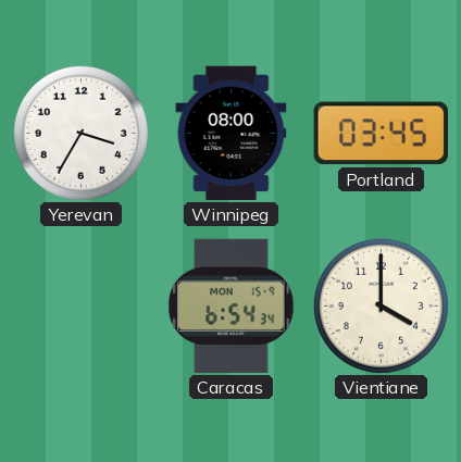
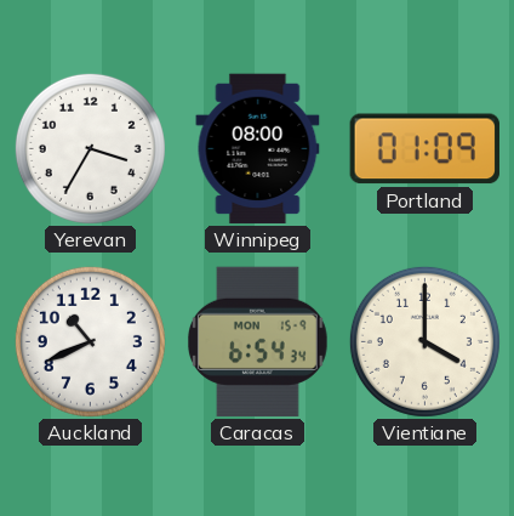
Portland: 03:45 -> 01:09
Auckland: none -> 10:41
